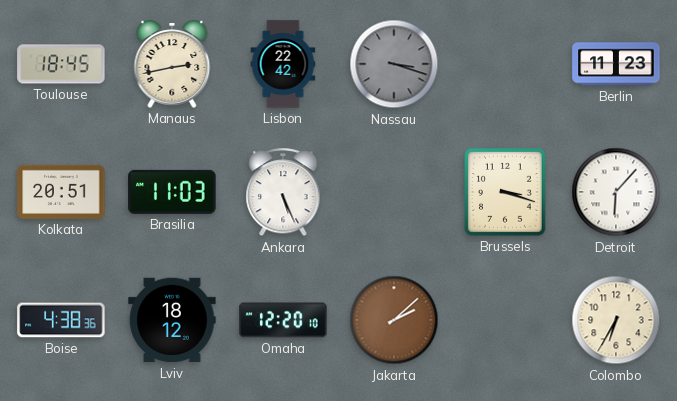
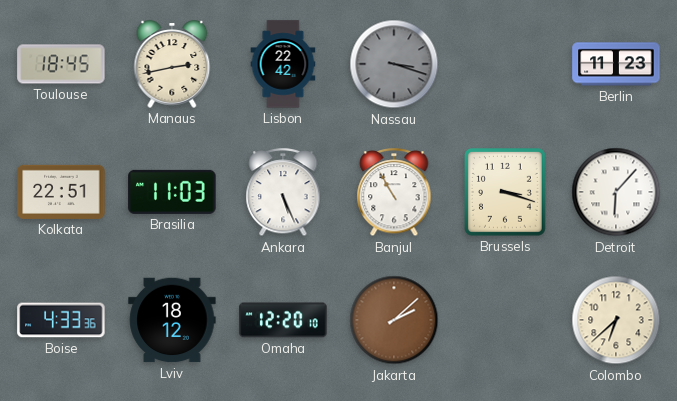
Kolkata: 20:51 -> 22:51
Banjul: none -> 10:55
Boise: 4:38 -> 4:33
Colombo: 6:35 -> 6:38
